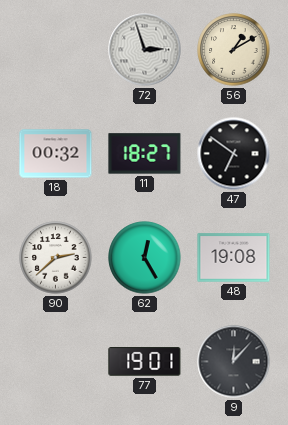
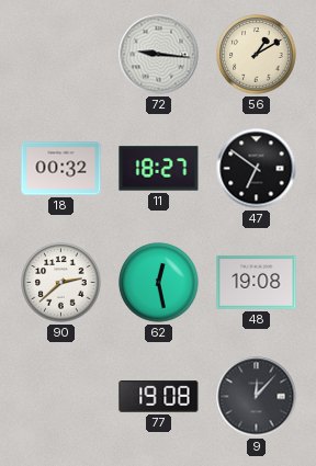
72: 2:57 -> 9:16
62: 12:25 -> 12:28
77: 19:01 -> 19:08
